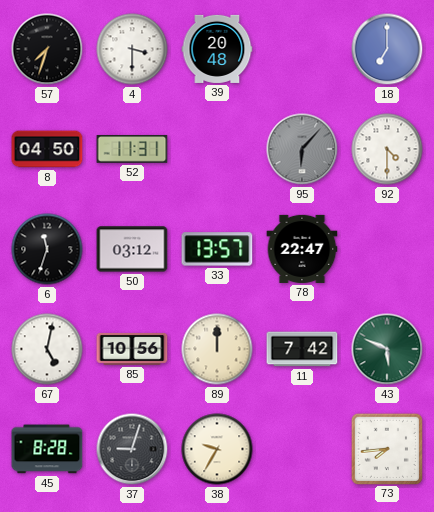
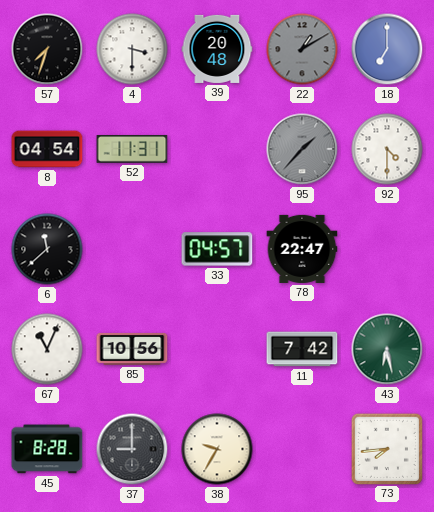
22: none -> 1:10
8: 04:50 -> 04:54
95: 6:07 -> 1:37
6: 11:33 -> 11:38
50: 03:12 -> none
33: 13:57 -> 04:57
67: 5:02 -> 11:04
89: 12:00 -> none
43: 5:49 -> 6:28
37: 9:03 -> 9:00
